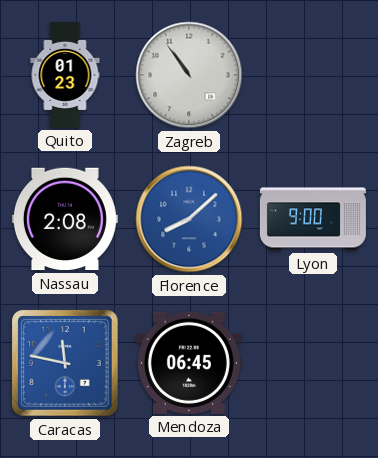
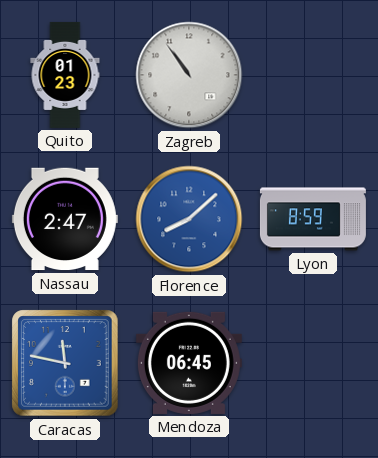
Nassau: 2:08 -> 2:47
Lyon: 9:00 -> 8:59
